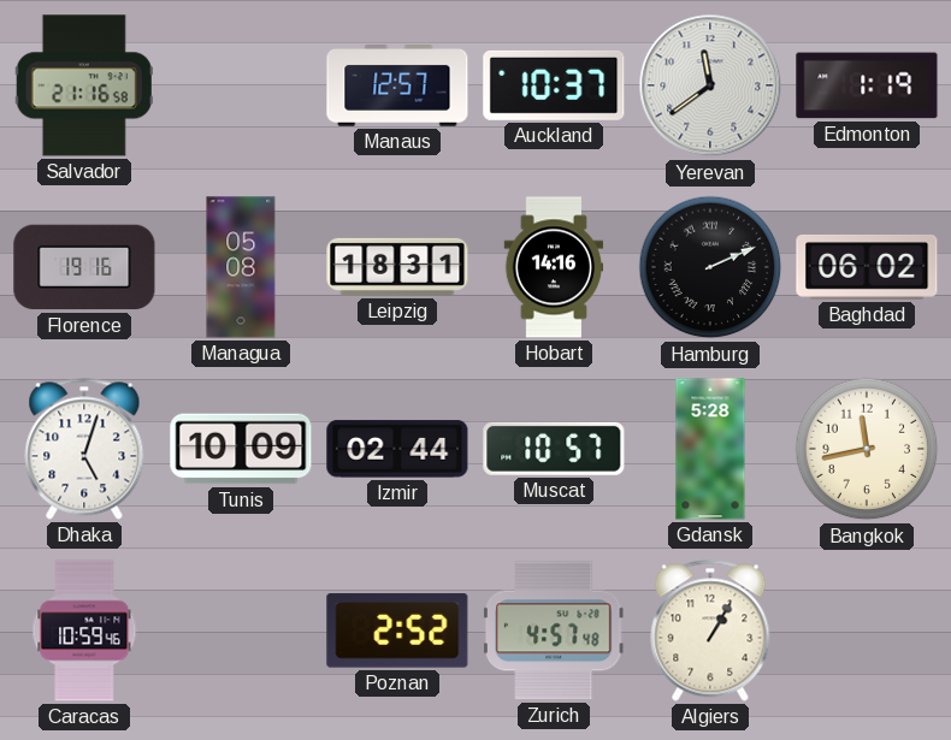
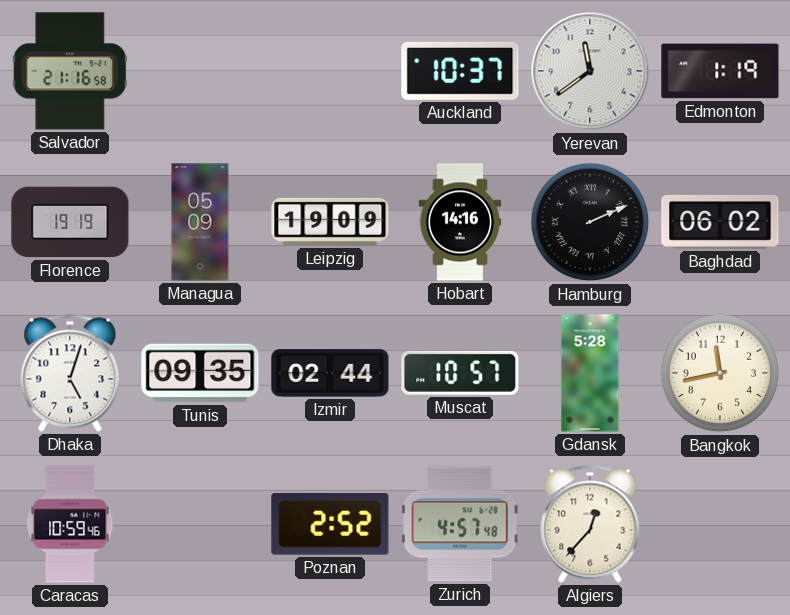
Manaus: 12:57 -> none
Florence: 19:16 -> 19:19
Managua: 05:08 -> 05:09
Leipzig: 18:31 -> 19:09
Tunis: 10:09 -> 09:35
Algiers: 1:05 -> 12:37
